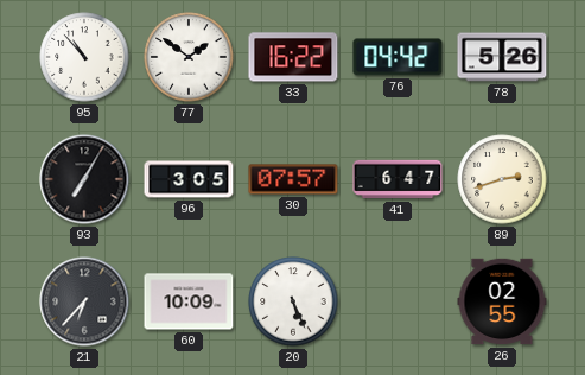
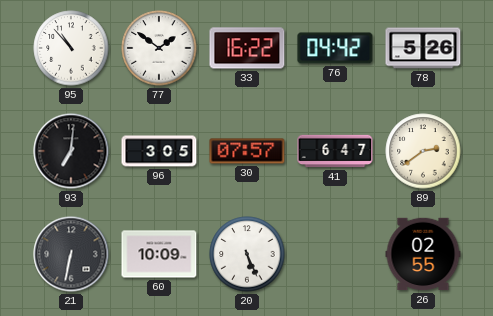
93: 7:05 -> 7:01
89: 2:42 -> 2:39
21: 6:37 -> 6:32
